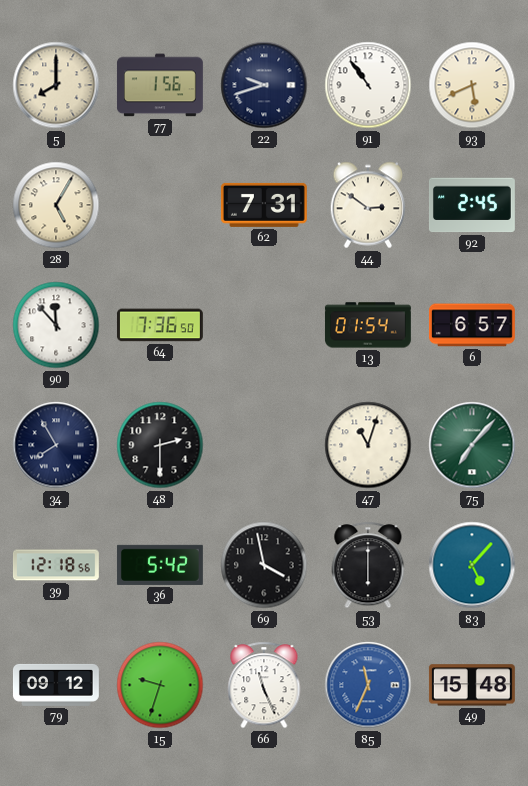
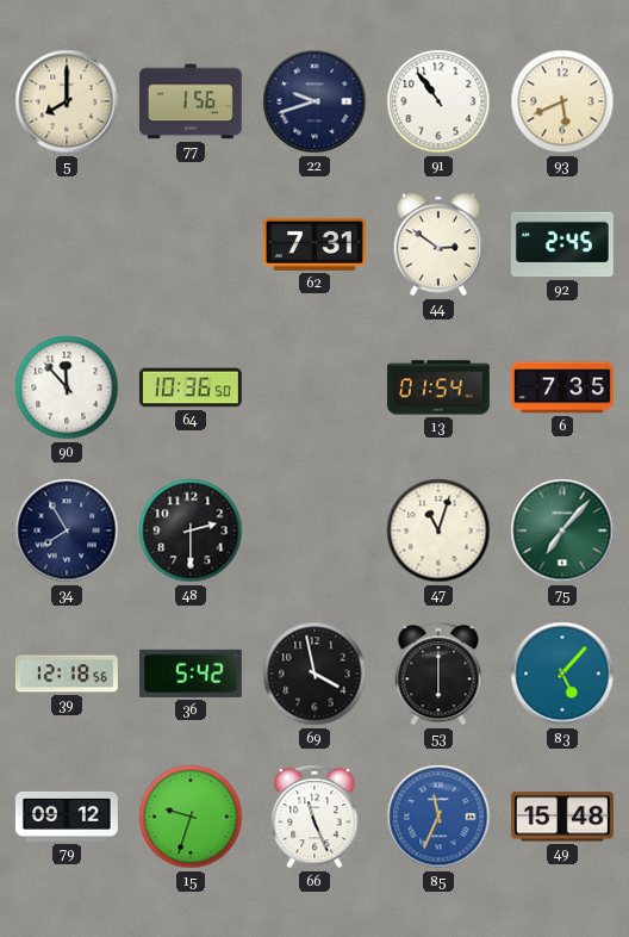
28: 5:05 -> none
64: 7:36 -> 10:36
6: 6:57 -> 7:35
